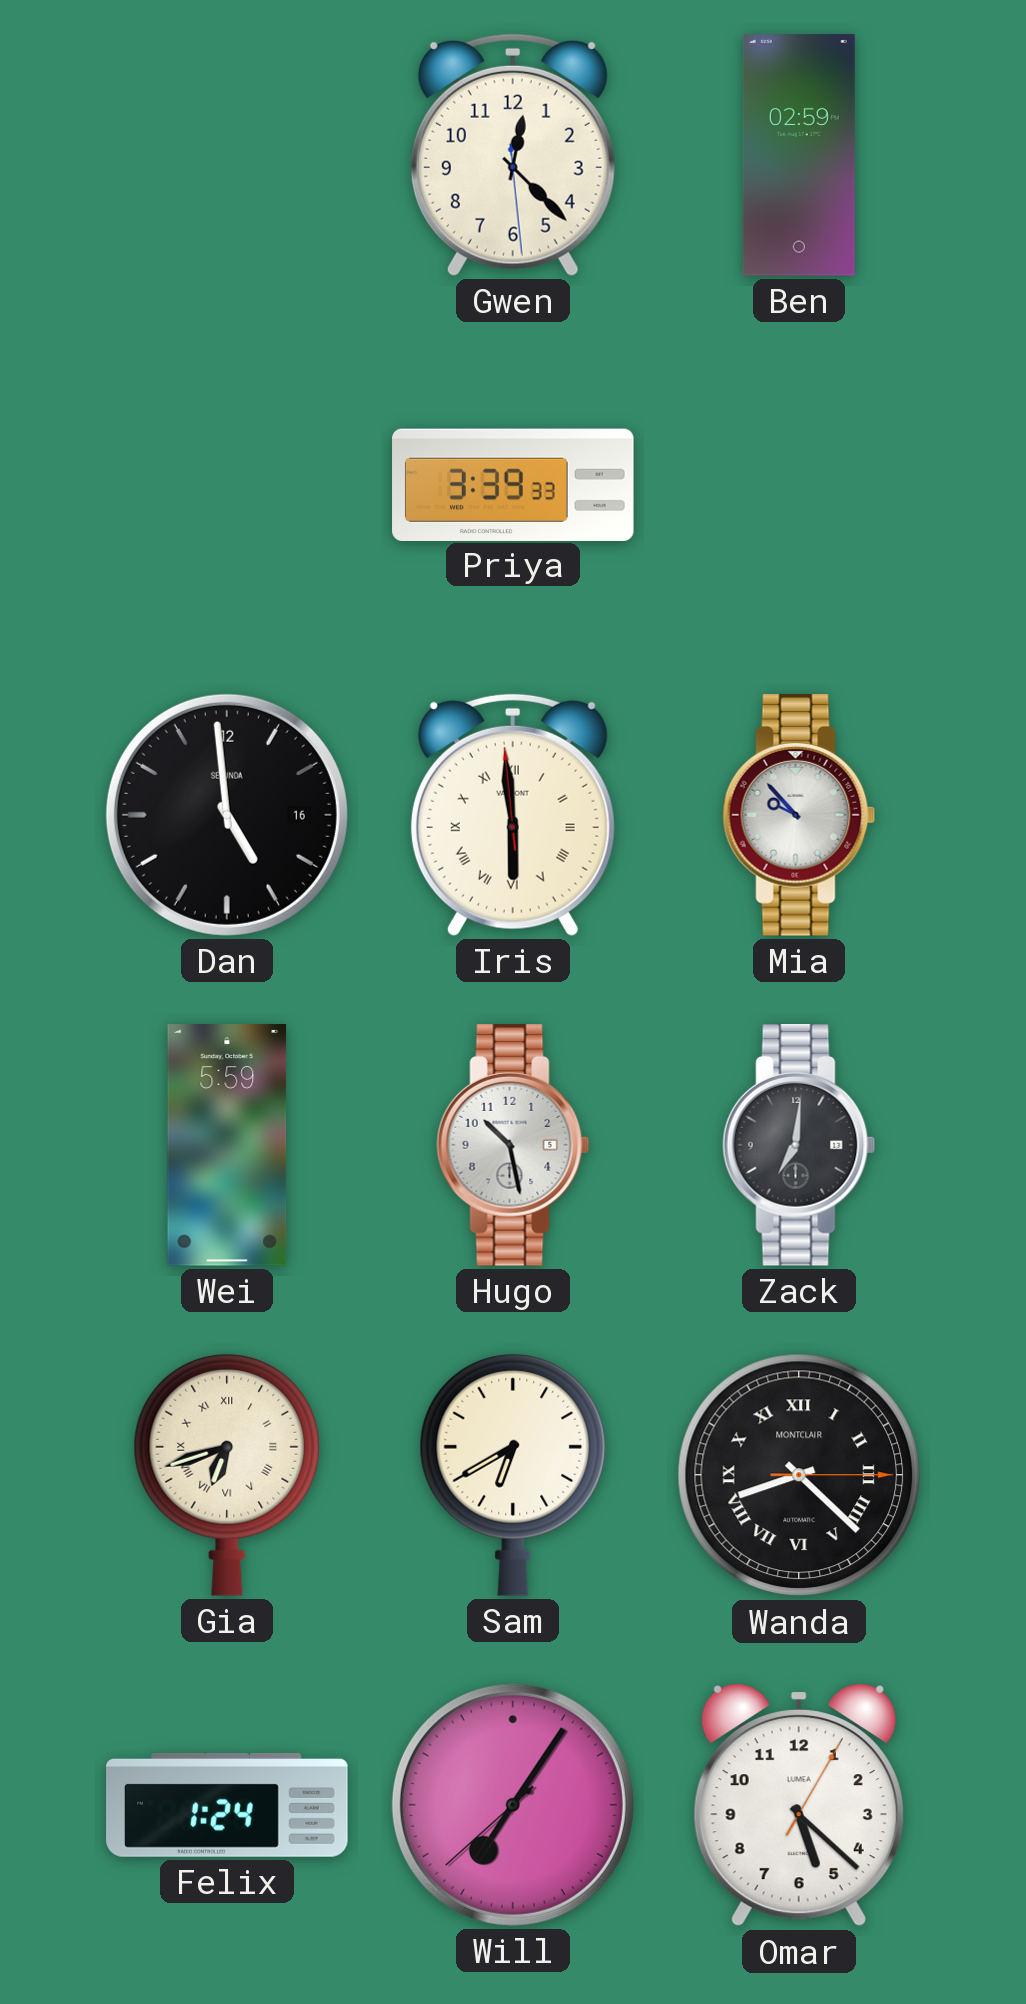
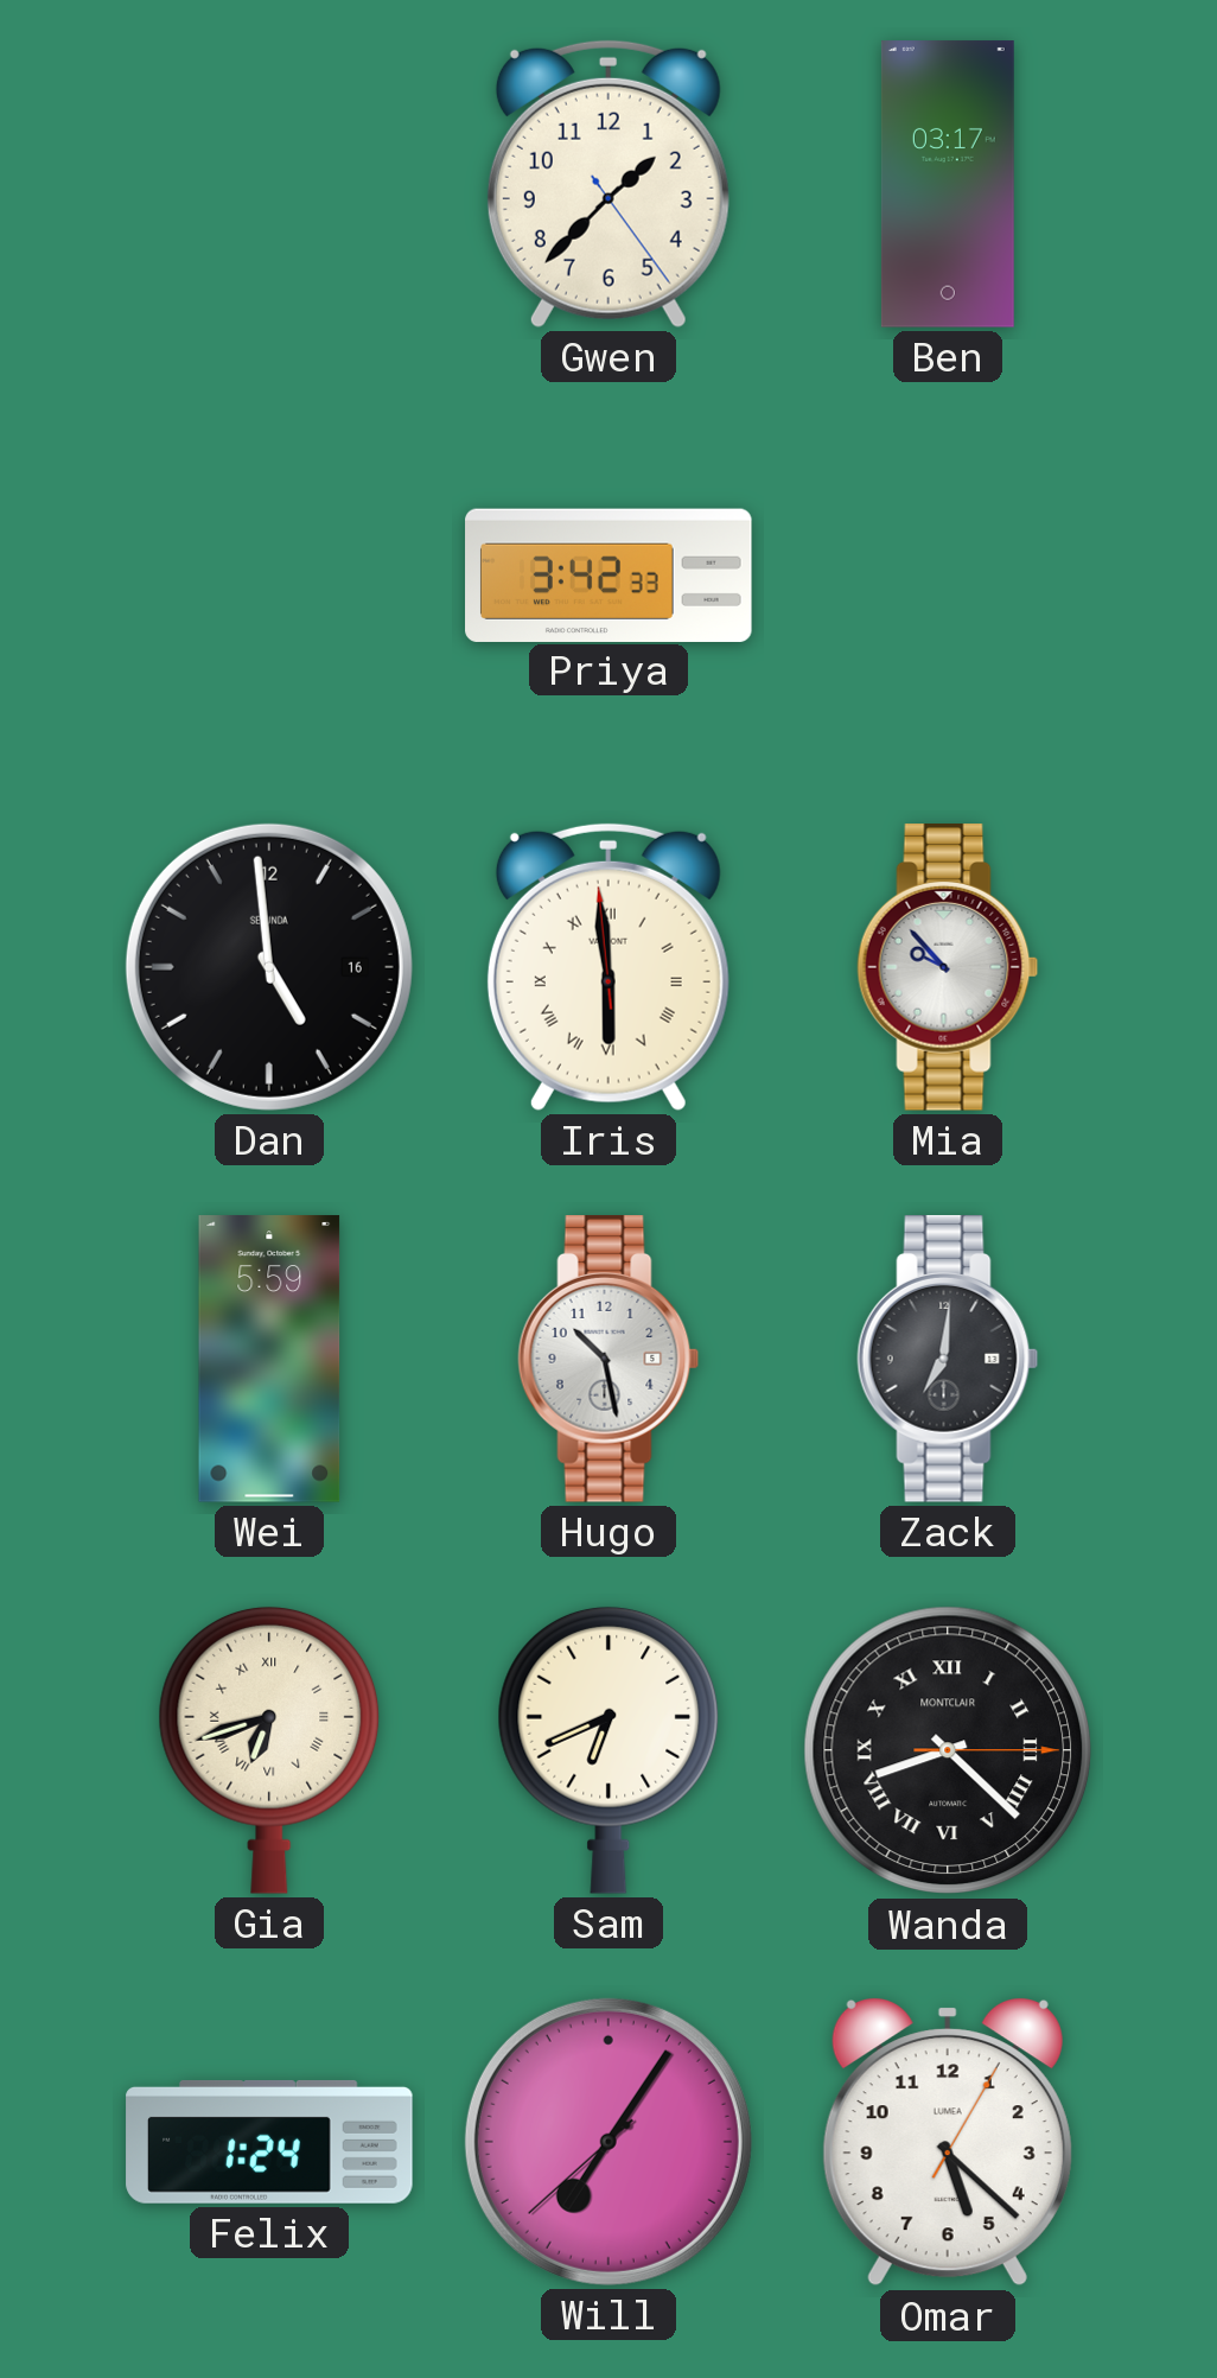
Gwen: 12:22 -> 1:37
Ben: 02:59 -> 03:17
Priya: 3:39 -> 3:42
Sam: 6:40 -> 6:41
